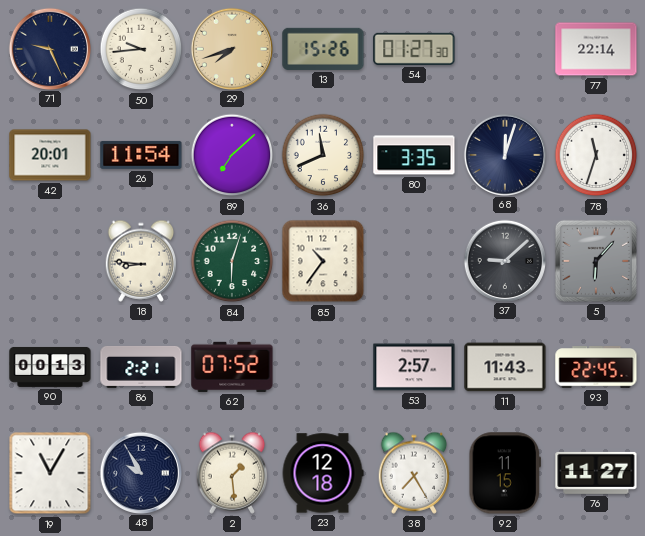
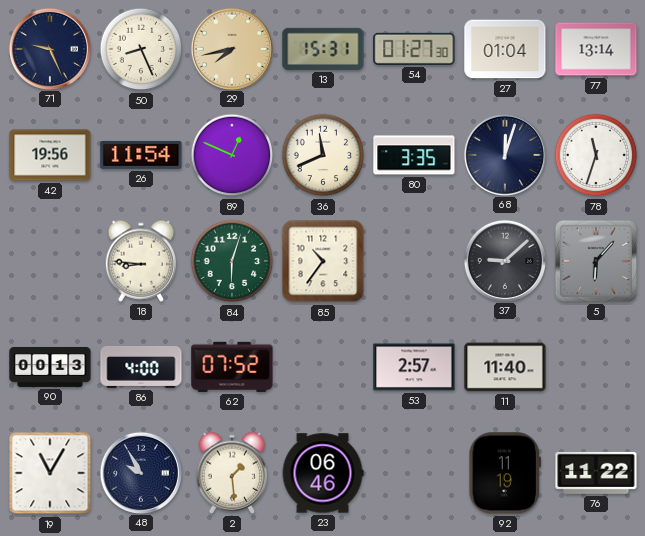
50: 9:44 -> 8:26
29: 7:42 -> 7:43
13: 15:26 -> 15:31
27: none -> 01:04
77: 22:14 -> 13:14
42: 20:01 -> 19:56
89: 7:08 -> 12:49
86: 2:21 -> 4:00
11: 11:43 -> 11:40
93: 22:45 -> none
23: 12:18 -> 06:46
38: 7:25 -> none
92: 11:15 -> 11:19
76: 11:27 -> 11:22
